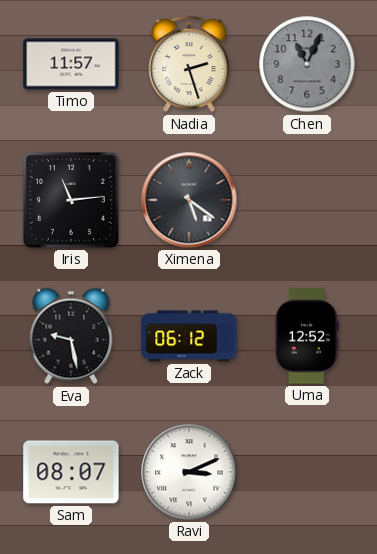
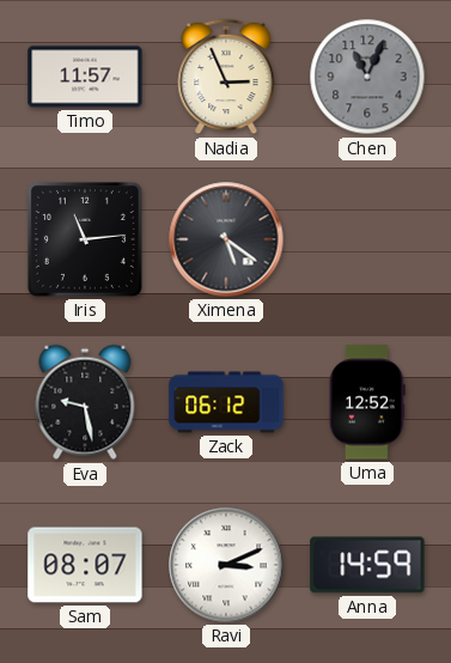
Nadia: 2:27 -> 2:56
Anna: none -> 14:59
